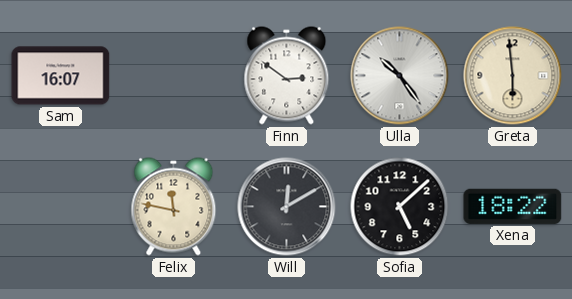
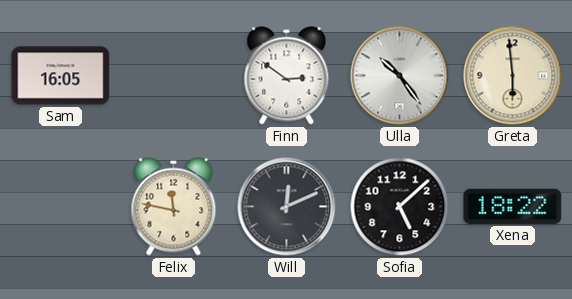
Sam: 16:07 -> 16:05
Will: 12:10 -> 12:11
